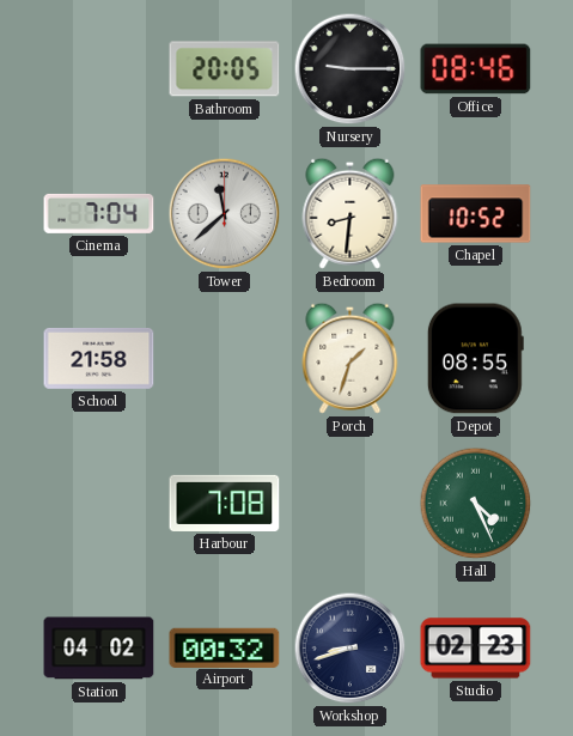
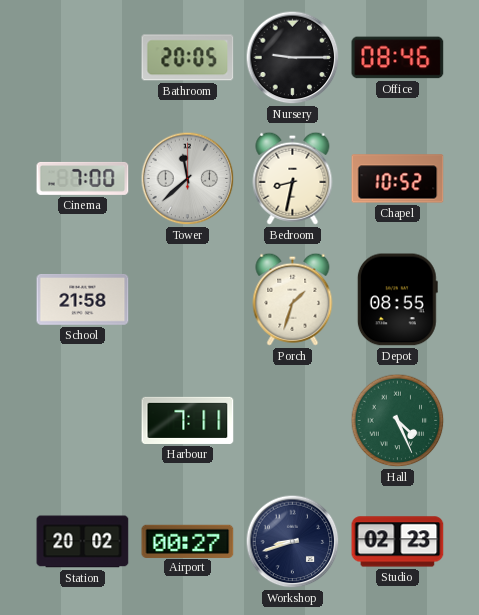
Cinema: 7:04 -> 7:00
Bedroom: 8:31 -> 8:32
Harbour: 7:08 -> 7:11
Station: 04:02 -> 20:02
Airport: 00:32 -> 00:27
